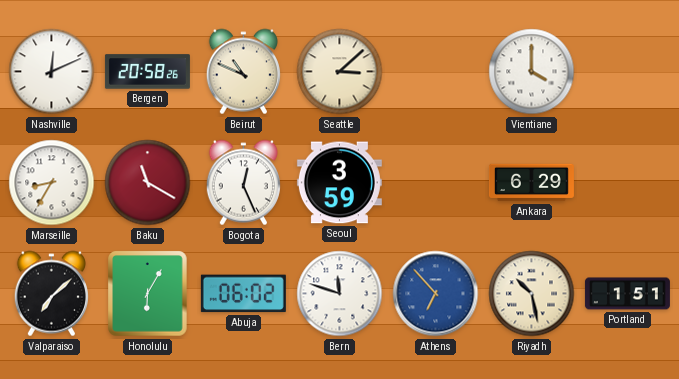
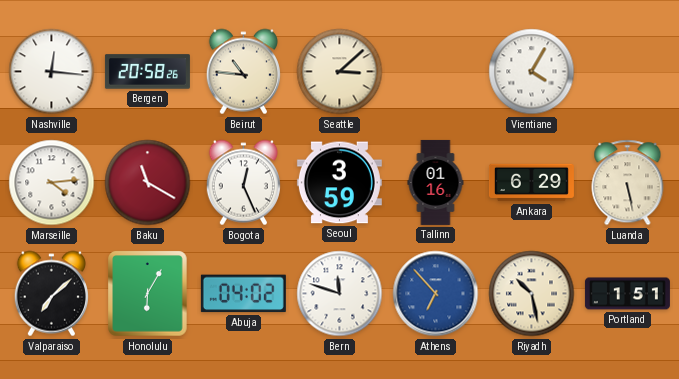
Nashville: 12:11 -> 12:16
Beirut: 10:49 -> 10:46
Vientiane: 4:00 -> 4:05
Marseille: 8:35 -> 4:14
Tallinn: none -> 01:16
Luanda: none -> 5:28
Abuja: 06:02 -> 04:02
